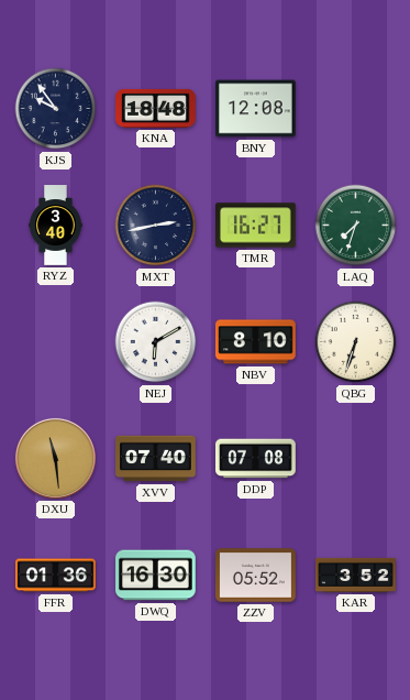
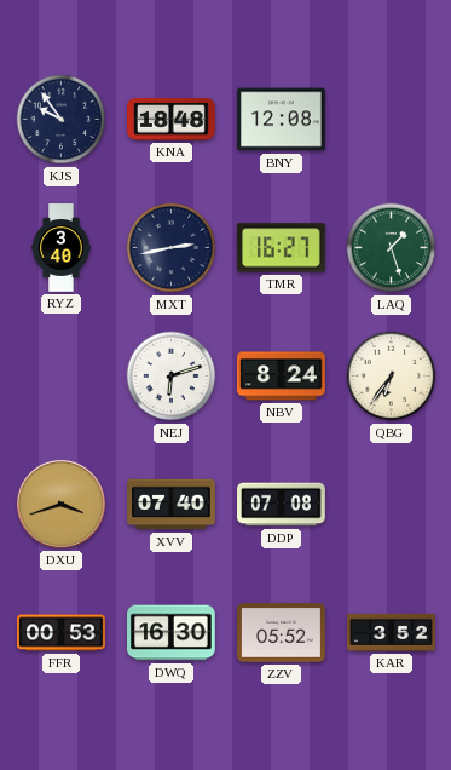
LAQ: 7:33 -> 1:27
NEJ: 6:10 -> 6:12
NBV: 8:10 -> 8:24
QBG: 6:33 -> 6:36
DXU: 11:29 -> 3:42
FFR: 01:36 -> 00:53
